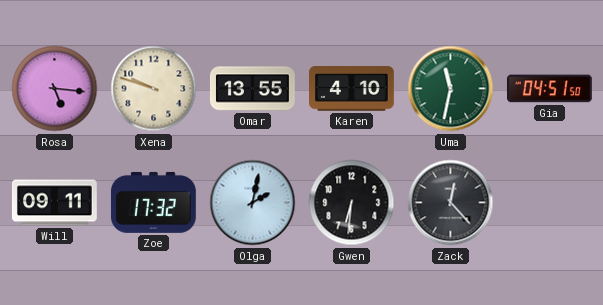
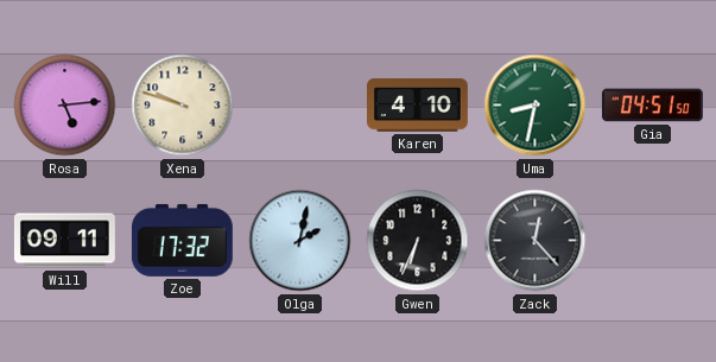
Rosa: 5:16 -> 5:14
Omar: 13:55 -> none
Uma: 11:32 -> 8:32
Gwen: 6:31 -> 6:34
